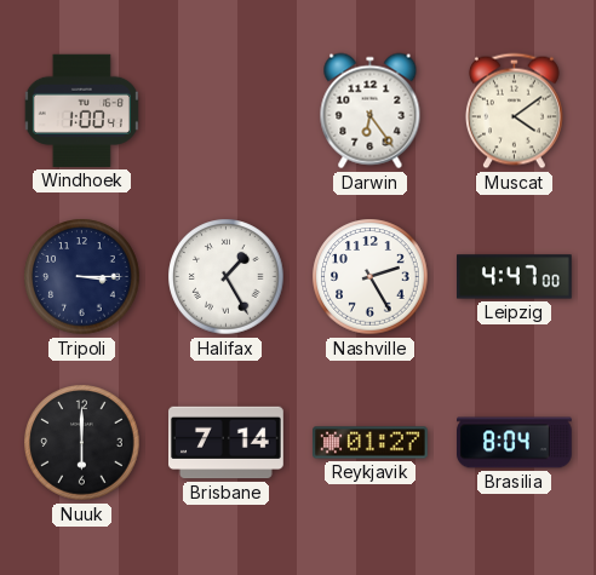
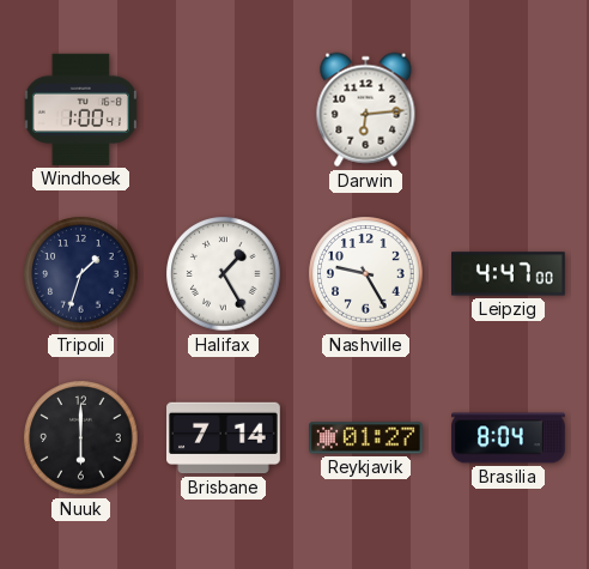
Darwin: 6:24 -> 6:14
Muscat: 4:09 -> none
Tripoli: 3:15 -> 1:33
Nashville: 2:25 -> 9:25
